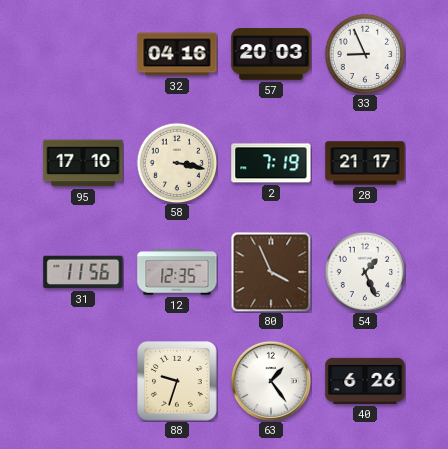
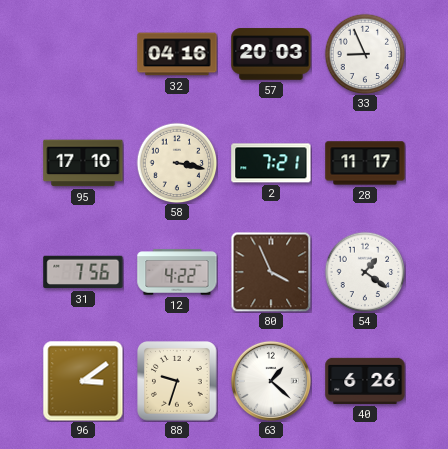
2: 7:19 -> 7:21
28: 21:17 -> 11:17
31: 11:56 -> 7:56
12: 12:35 -> 4:22
54: 1:26 -> 1:21
96: none -> 3:09
63: 1:24 -> 1:22
